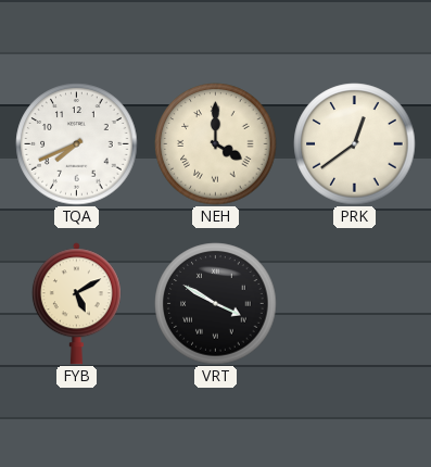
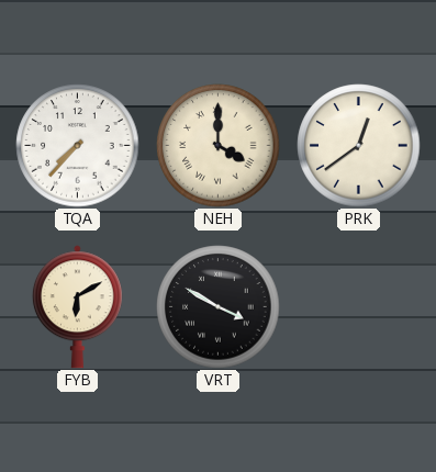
TQA: 7:41 -> 7:37
FYB: 5:10 -> 6:10
